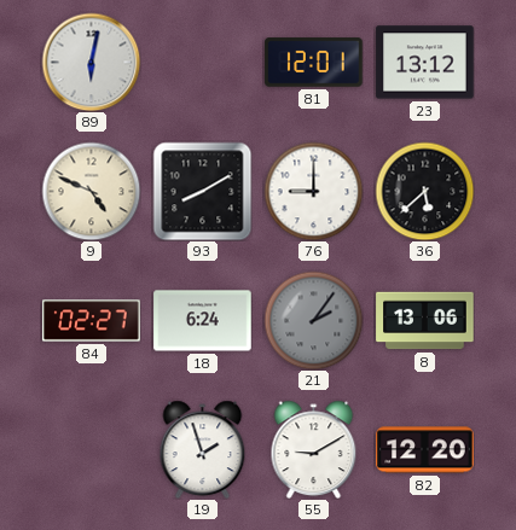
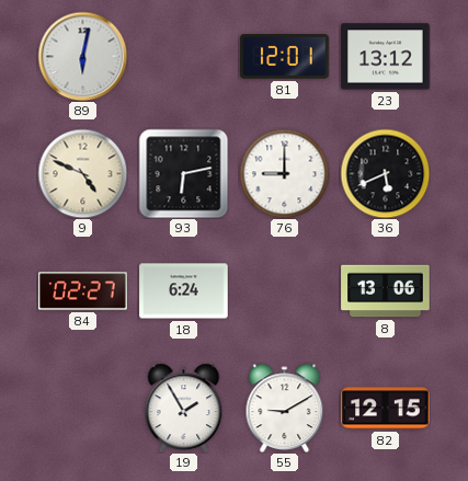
93: 8:10 -> 6:13
36: 5:38 -> 5:41
21: 2:06 -> none
19: 1:57 -> 1:55
82: 12:20 -> 12:15
